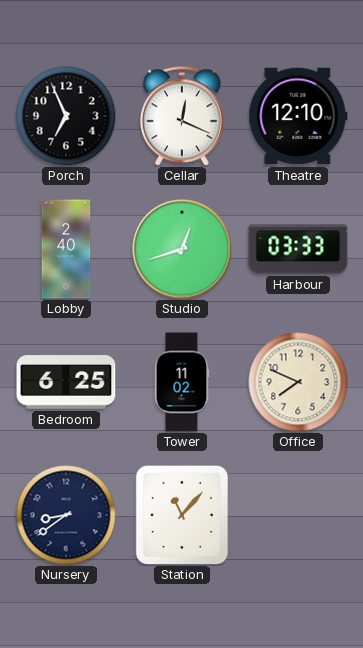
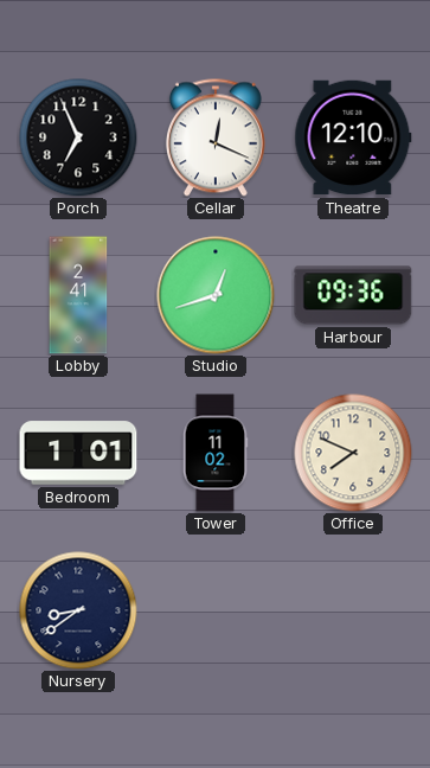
Lobby: 2:40 -> 2:41
Harbour: 03:33 -> 09:36
Bedroom: 6:25 -> 1:01
Station: 11:07 -> none
